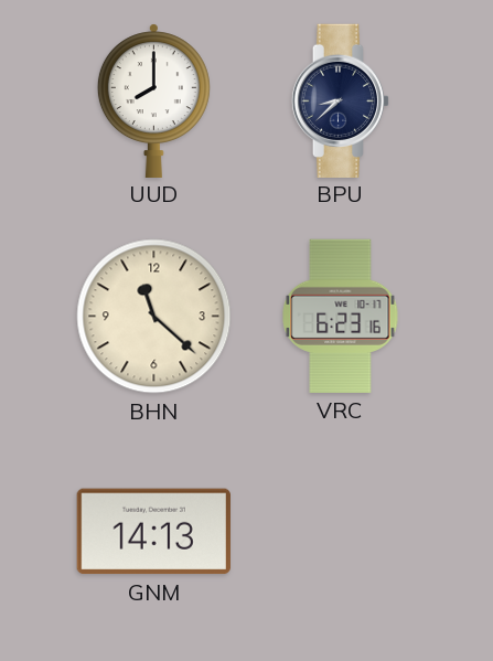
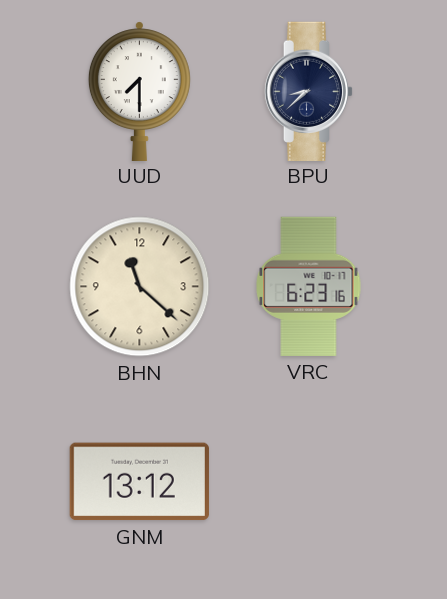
UUD: 8:00 -> 7:30
GNM: 14:13 -> 13:12
